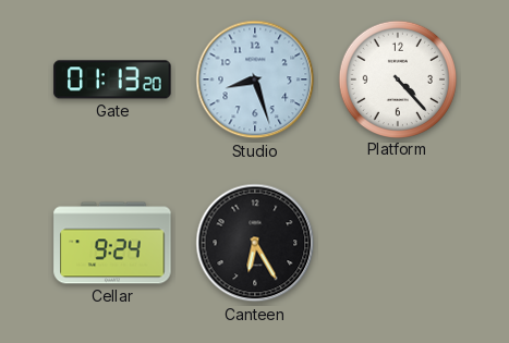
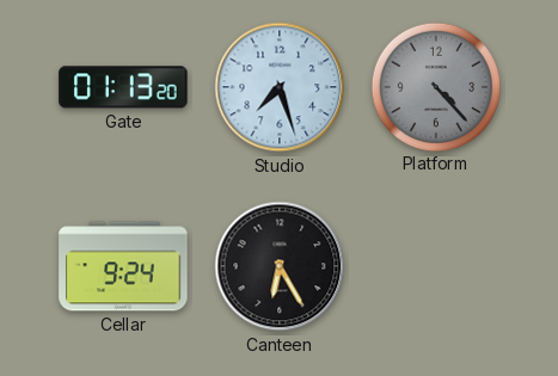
Studio: 8:27 -> 7:27
Platform dial: white -> grey
